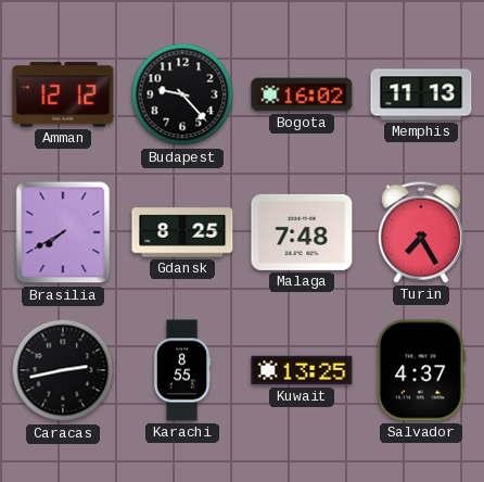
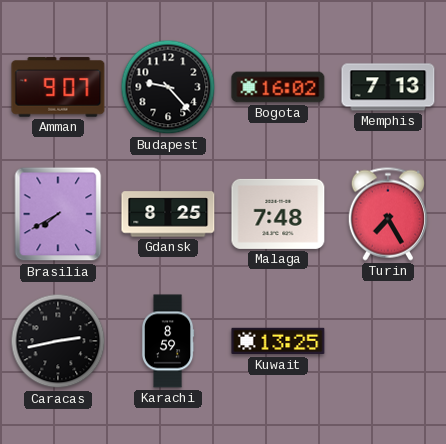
Amman: 12:12 -> 9:07
Memphis: 11:13 -> 7:13
Karachi: 8:55 -> 8:59
Salvador: 4:37 -> none
